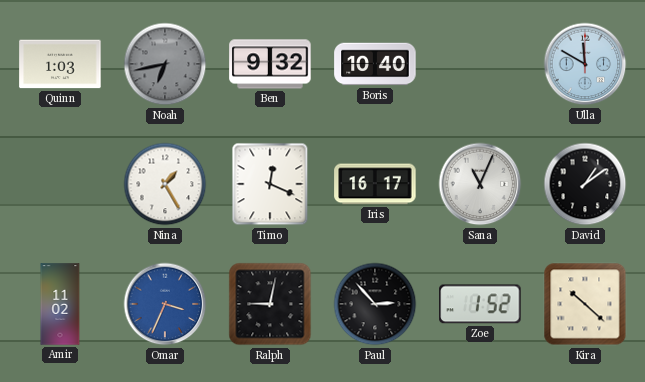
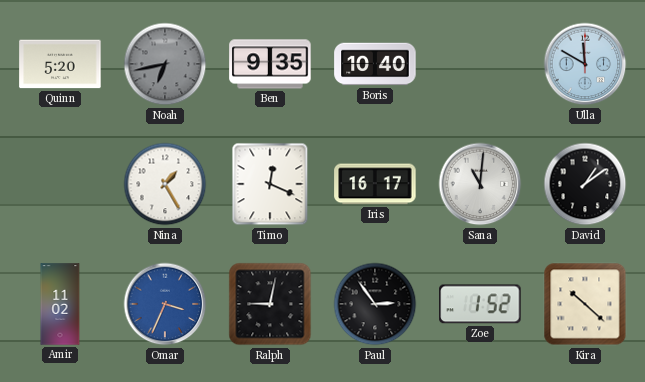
Quinn: 1:03 -> 5:20
Ben: 9:32 -> 9:35
Sana: 11:04 -> 11:01
Paul: 2:53 -> 2:54
